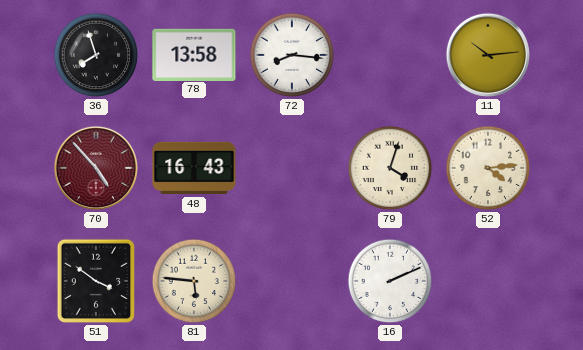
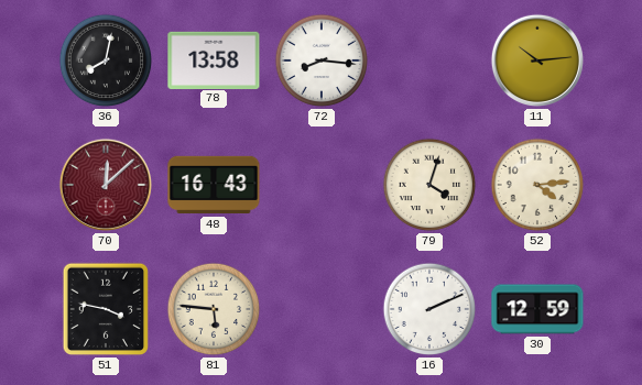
36: 7:57 -> 8:02
70: 4:53 -> 12:08
51: 3:51 -> 3:47
30: none -> 12:59
